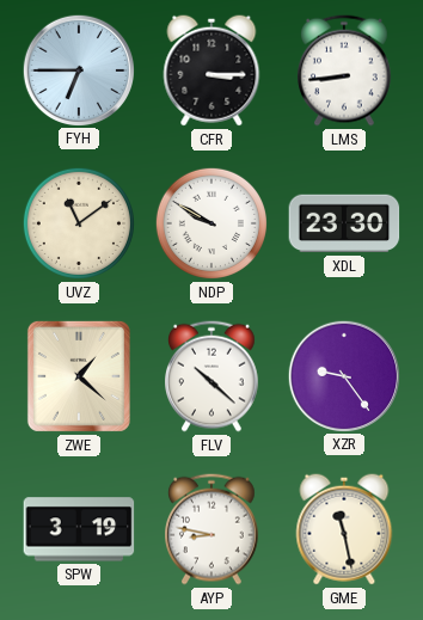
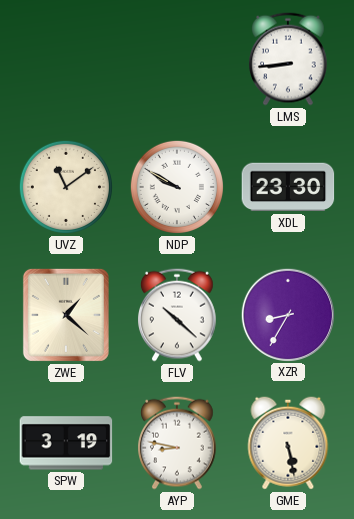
FYH: 6:45 -> none
CFR: 3:15 -> none
XZR: 9:24 -> 8:35
GME: 11:28 -> 5:28
